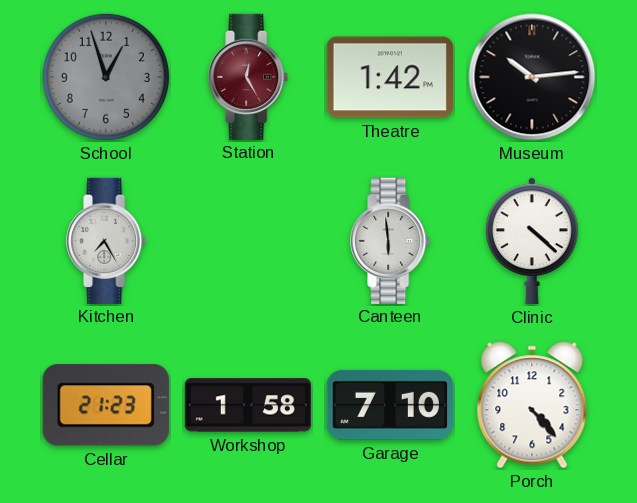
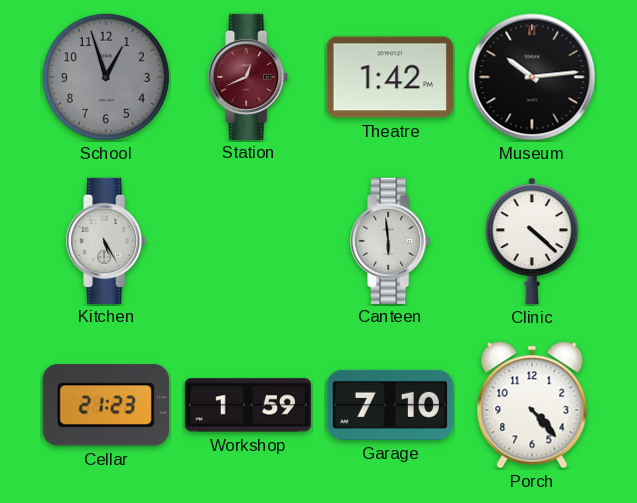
Station: 12:25 -> 12:41
Kitchen: 7:25 -> 5:25
Workshop: 1:58 -> 1:59
